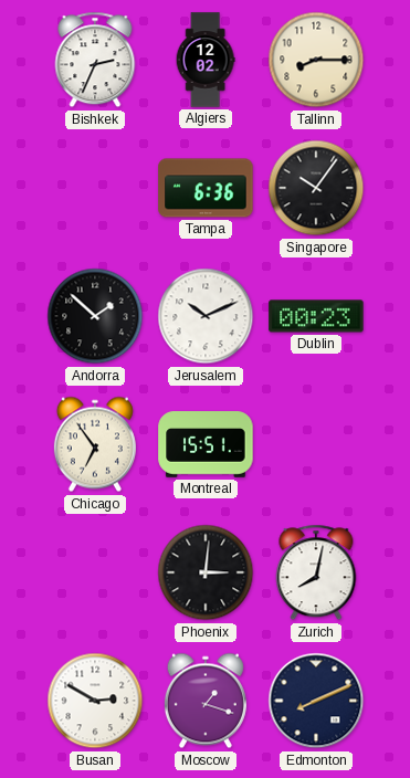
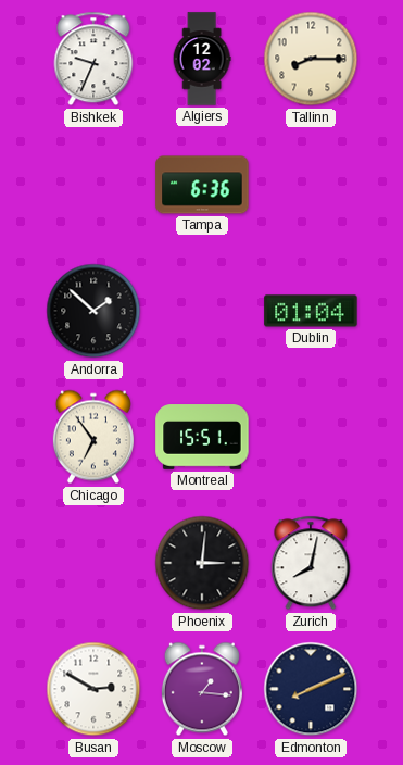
Bishkek: 2:34 -> 9:34
Singapore: 10:06 -> none
Jerusalem: 10:11 -> none
Dublin: 00:23 -> 01:04
Moscow: 1:18 -> 1:16
